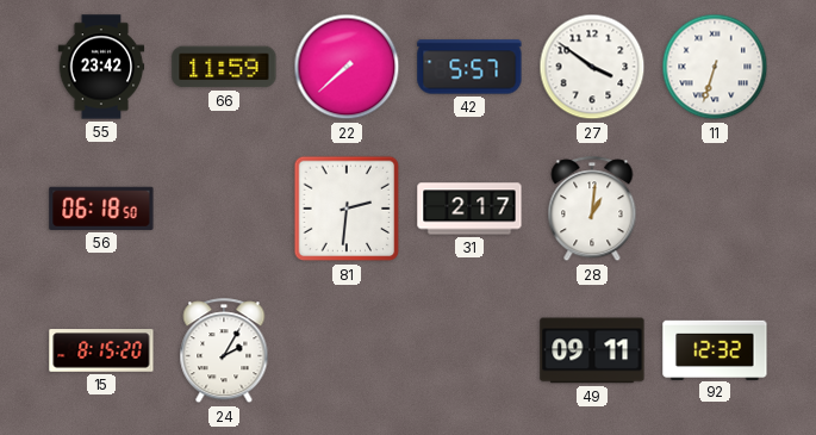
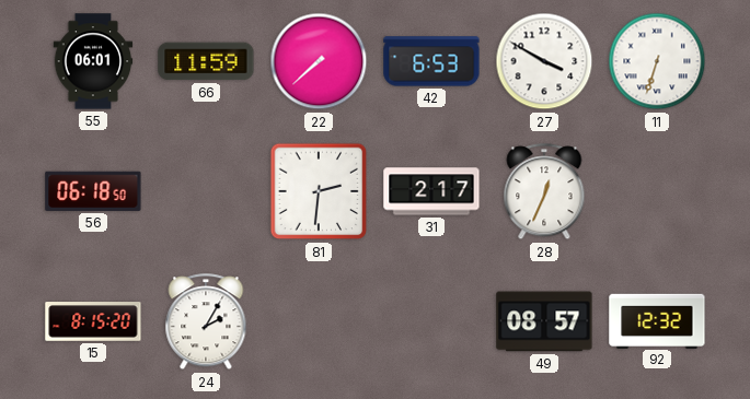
55: 23:42 -> 06:01
42: 5:57 -> 6:53
27: 3:51 -> 3:50
28: 1:01 -> 12:34
49: 09:11 -> 08:57
